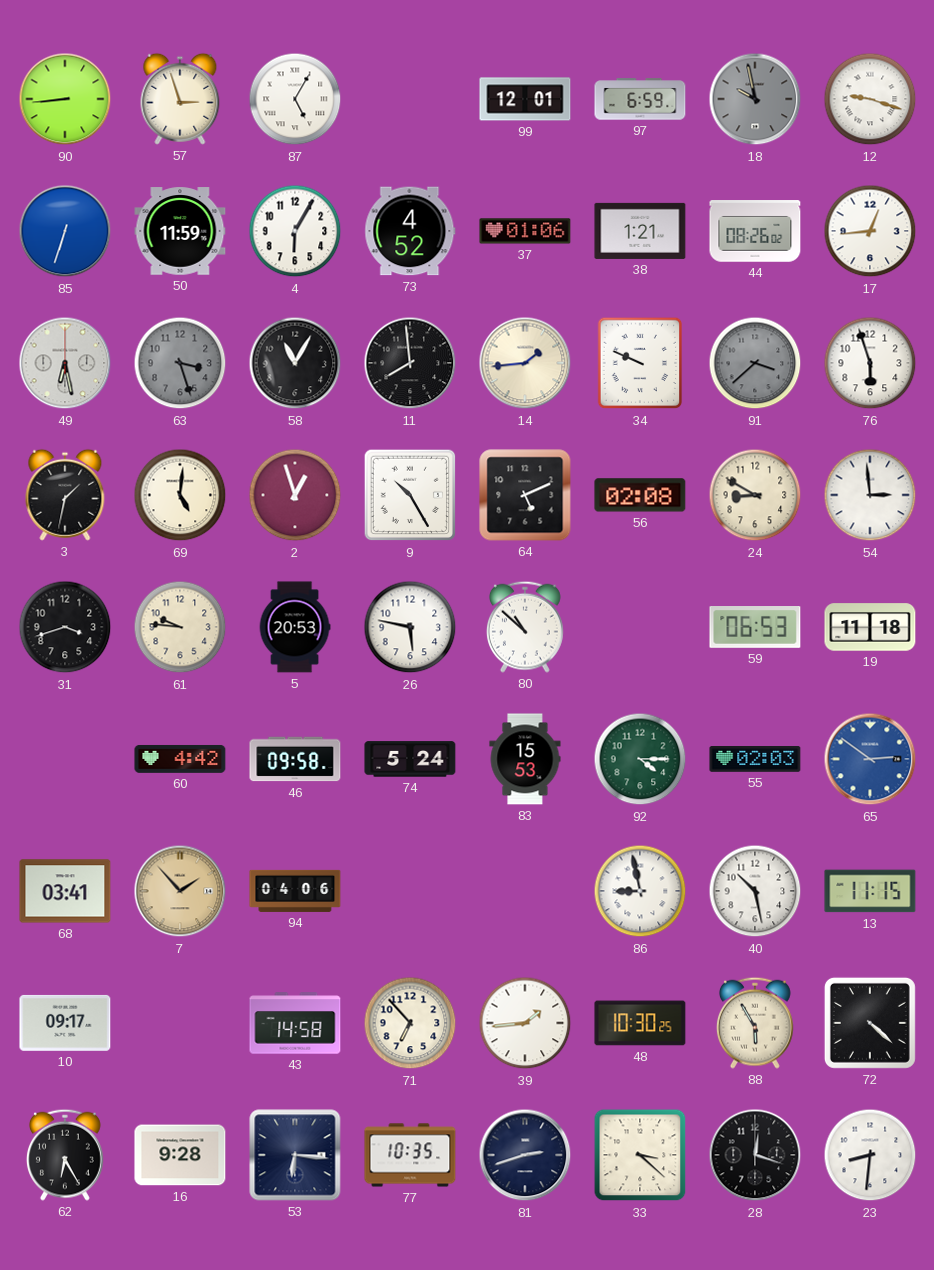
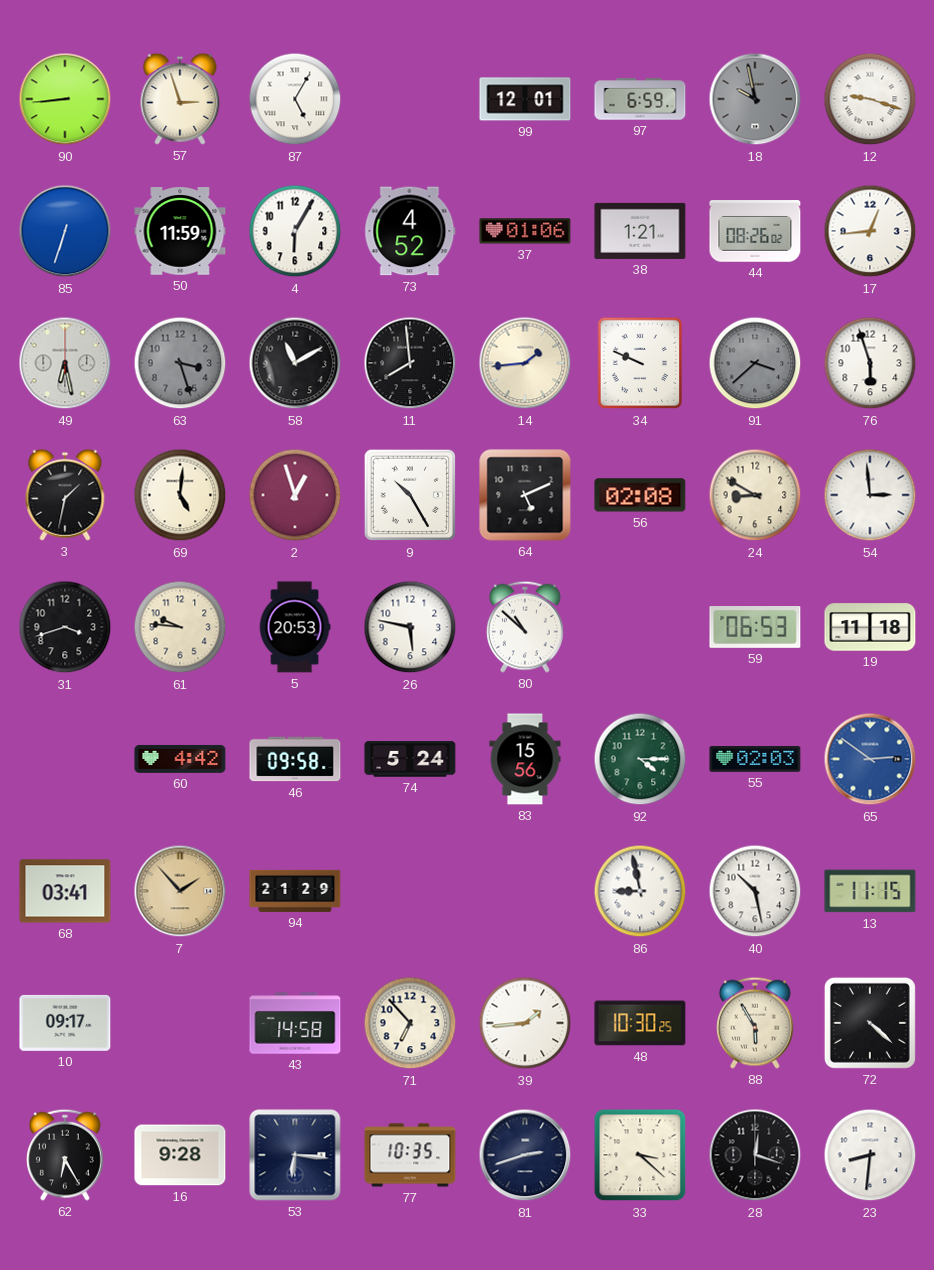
58: 11:05 -> 11:10
83: 15:53 -> 15:56
94: 04:06 -> 21:29
